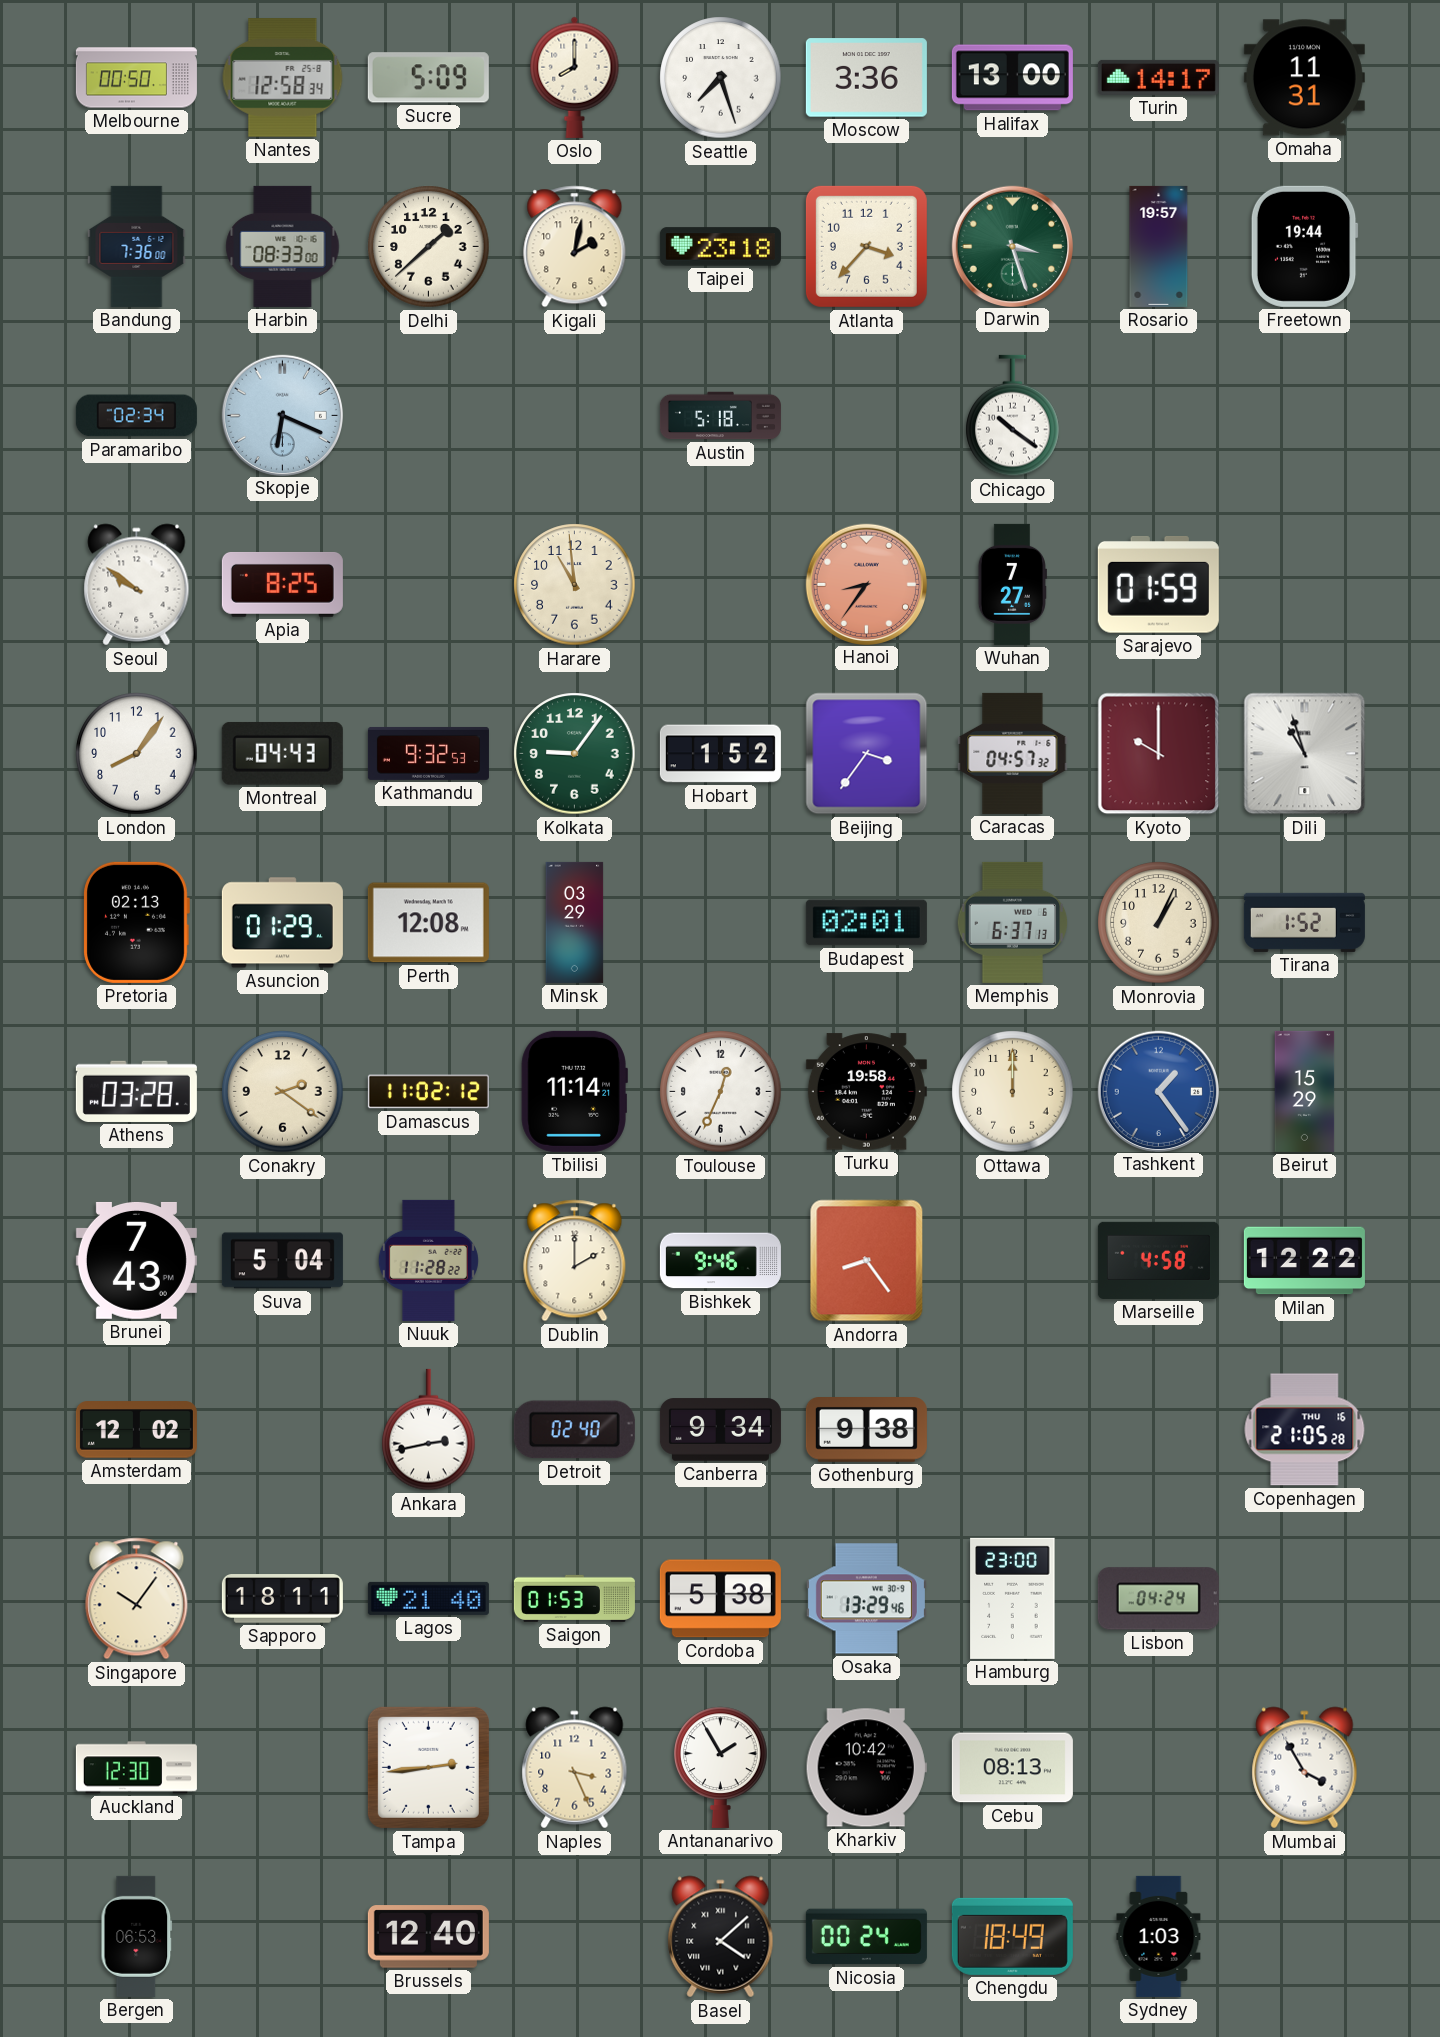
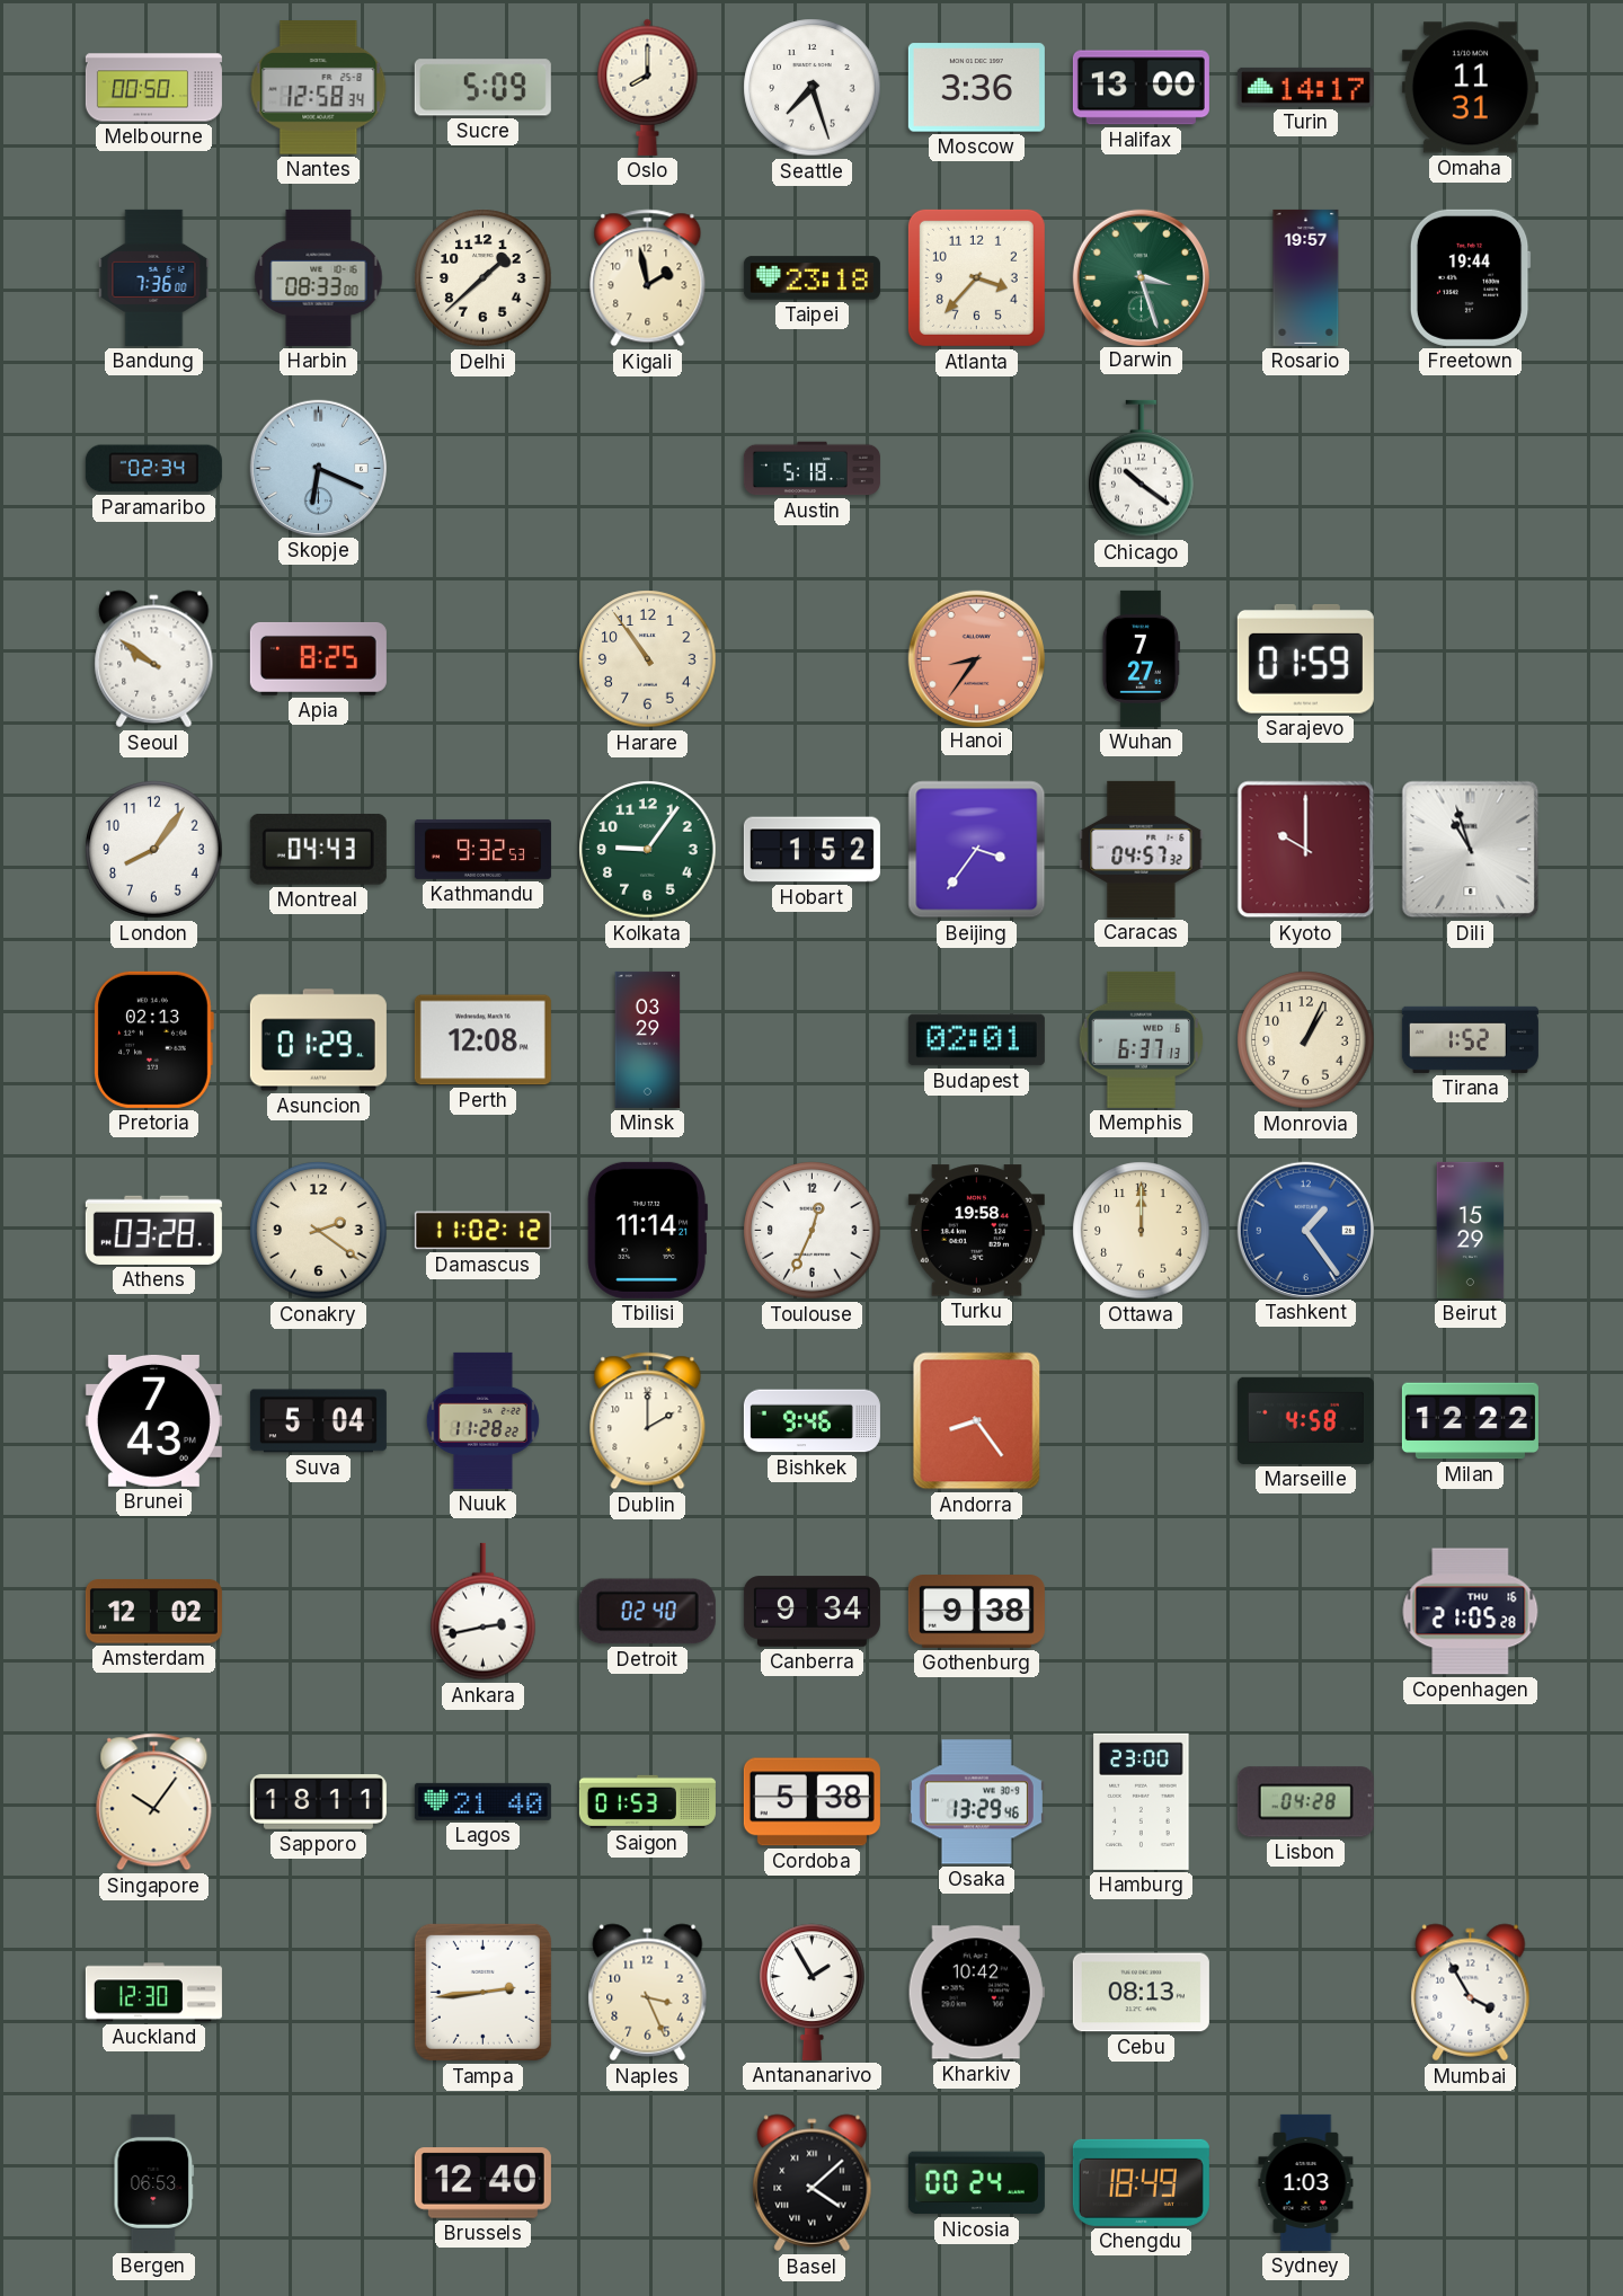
Kigali: 2:02 -> 1:58
Harare: 10:59 -> 10:54
Lisbon: 04:24 -> 04:28
